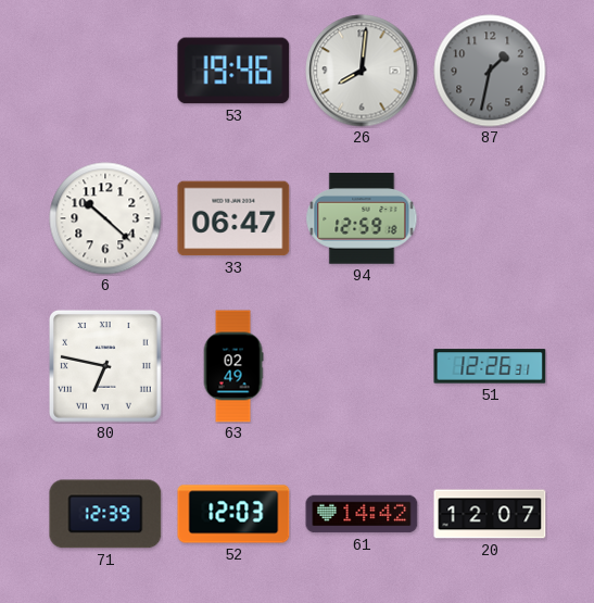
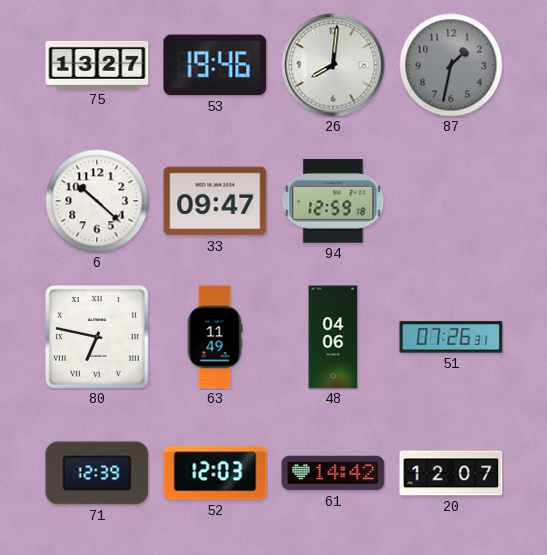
75: none -> 13:27
33: 06:47 -> 09:47
63: 02:49 -> 11:49
48: none -> 04:06
51: 12:26 -> 07:26
